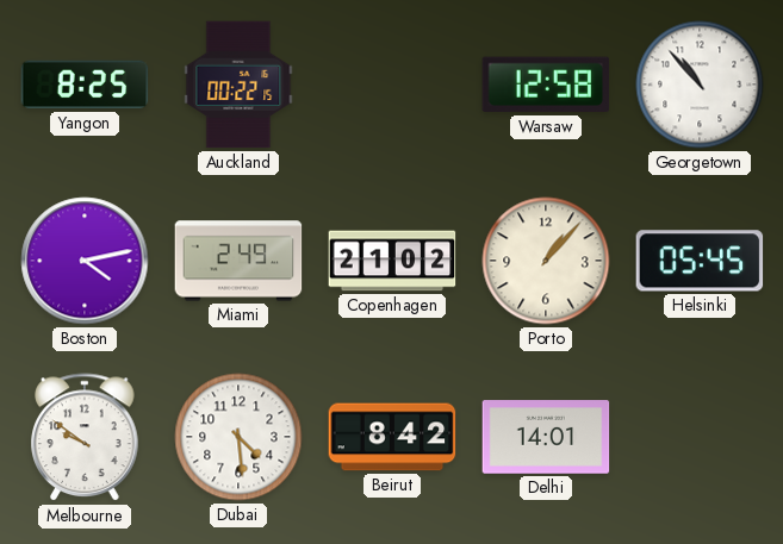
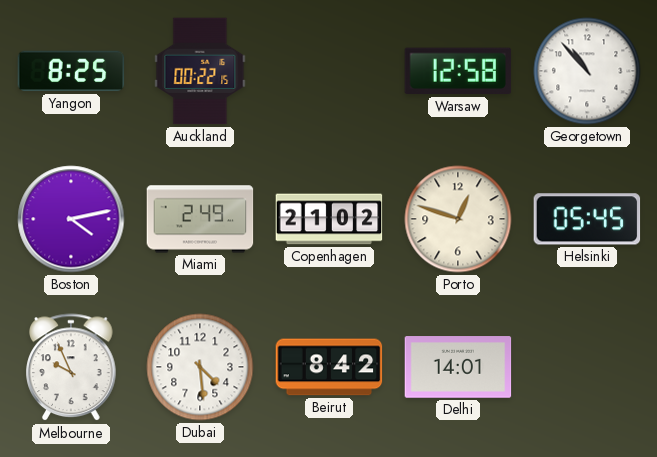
Porto: 1:07 -> 12:48
Melbourne: 9:51 -> 9:56
